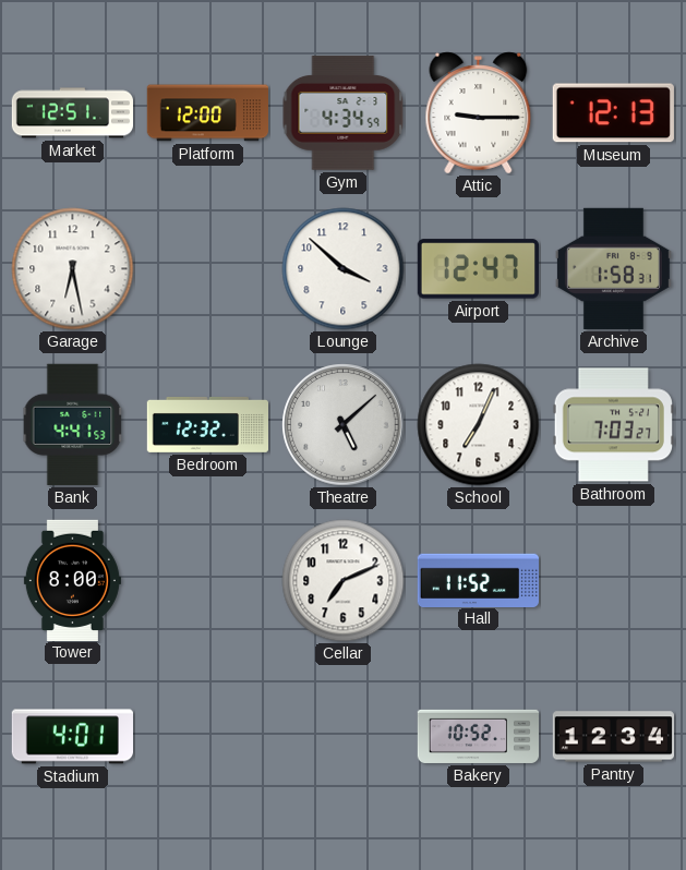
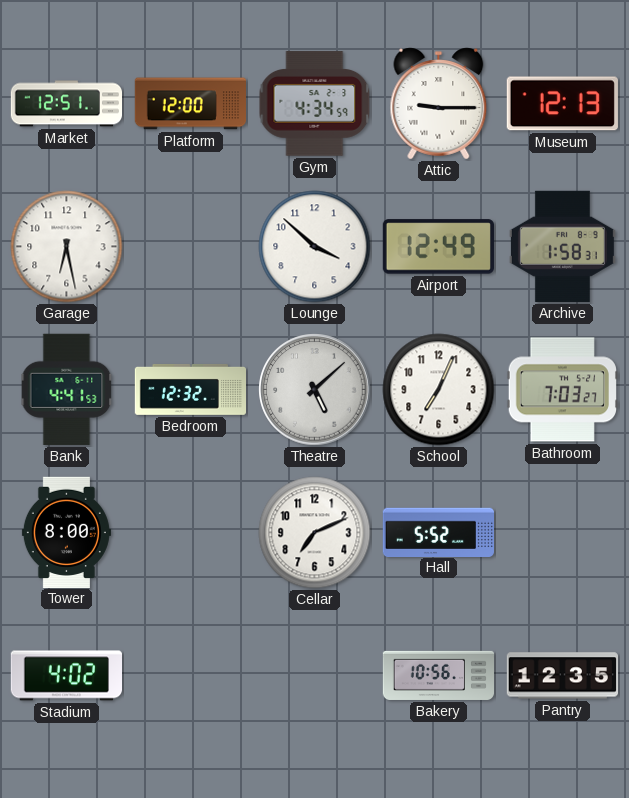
Airport: 12:47 -> 12:49
Hall: 11:52 -> 5:52
Stadium: 4:01 -> 4:02
Bakery: 10:52 -> 10:56
Pantry: 12:34 -> 12:35
